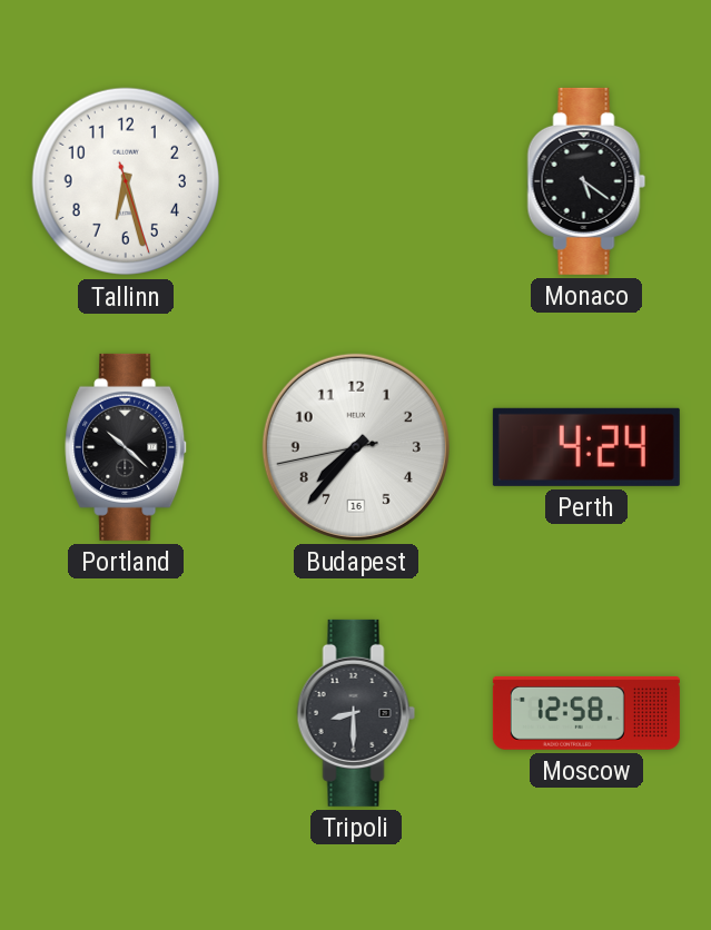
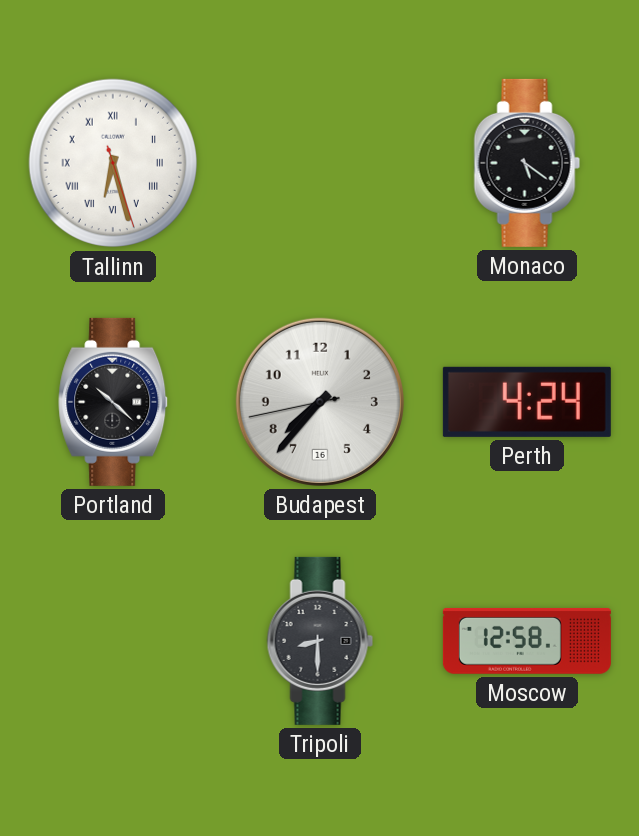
Tallinn numerals: Arabic -> Roman
